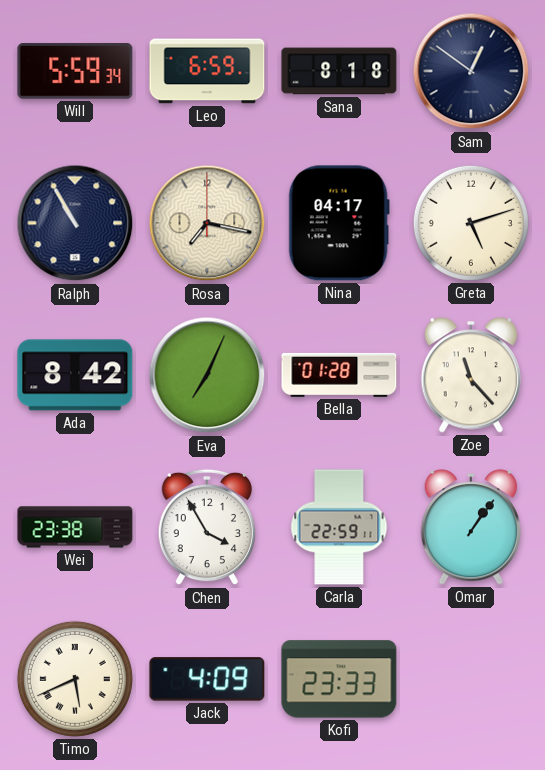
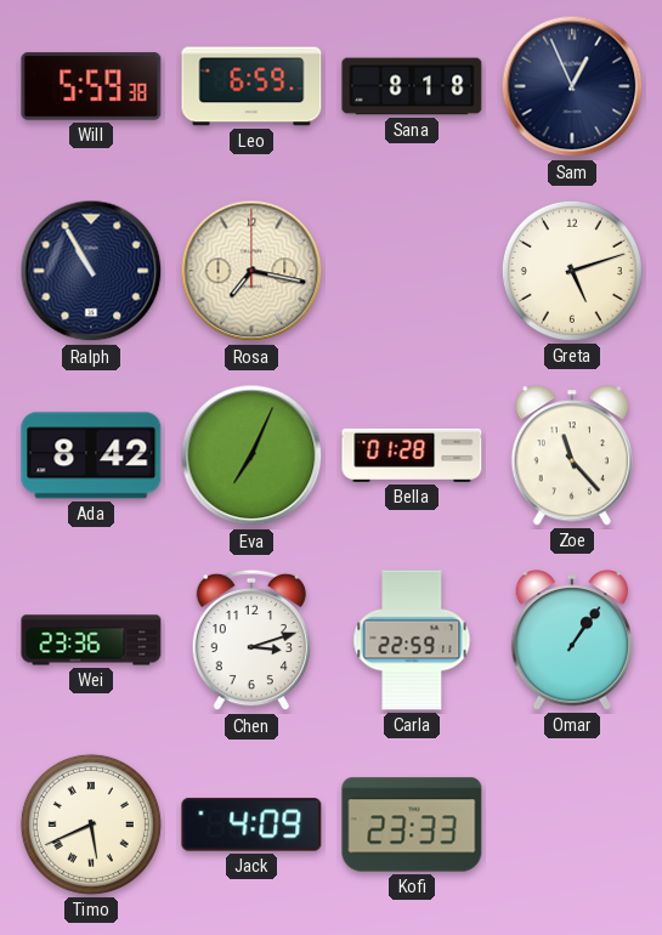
Will: 5:59:34 -> 5:59:38
Sam: 12:51 -> 12:56
Nina: 04:17 -> none
Wei: 23:38 -> 23:36
Chen: 3:55 -> 3:12
